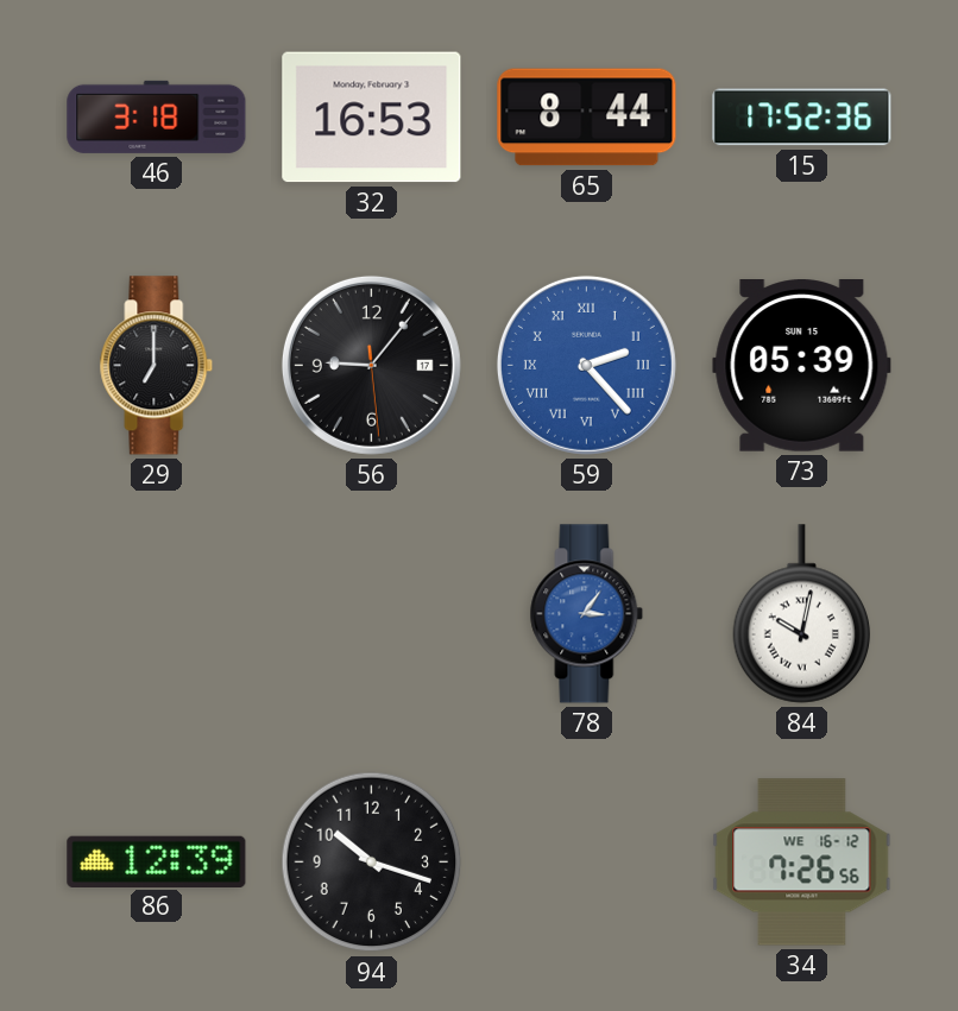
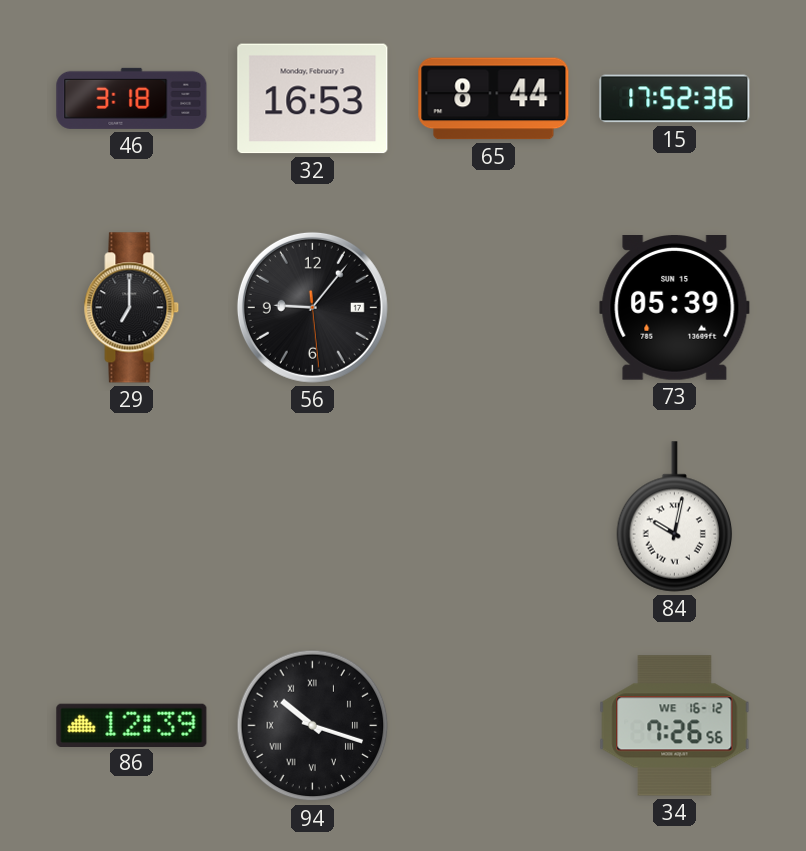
59: 2:23 -> none
78: 3:06 -> none
94 numerals: Arabic -> Roman
